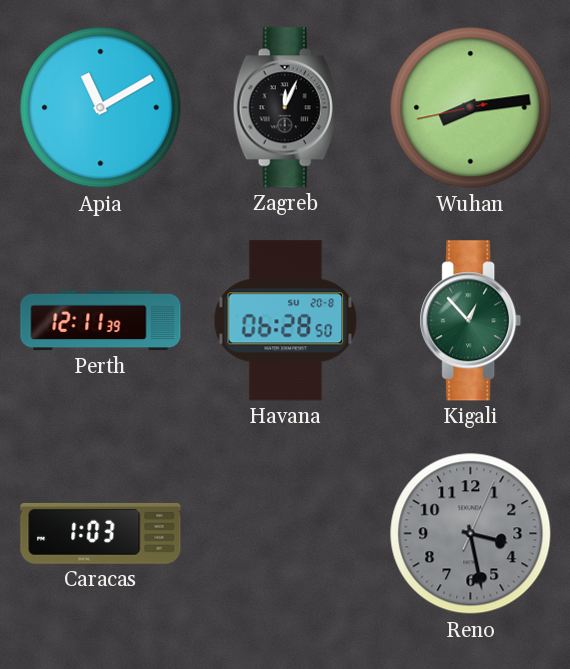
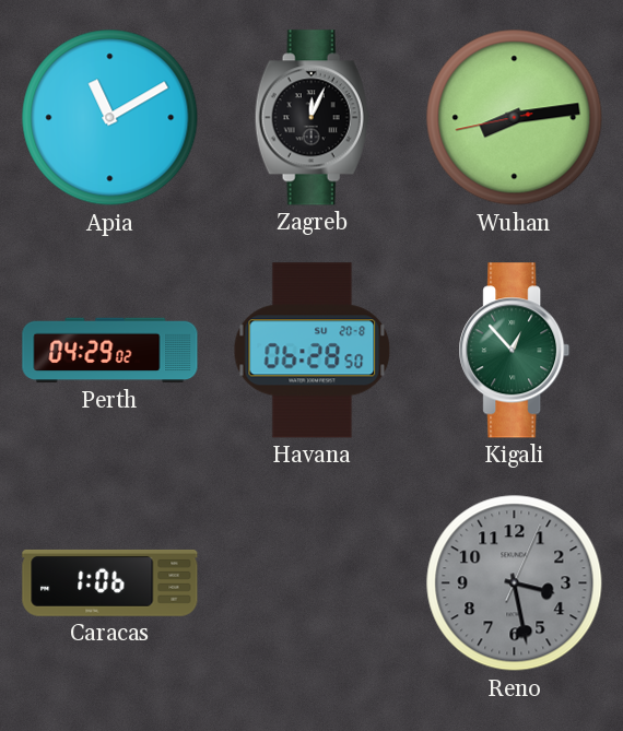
Perth: 12:11 -> 04:29
Caracas: 1:03 -> 1:06
